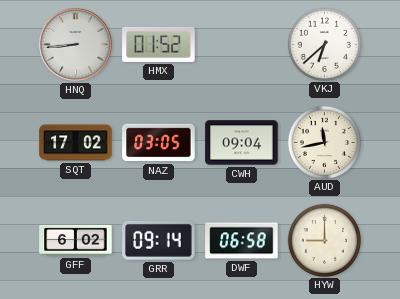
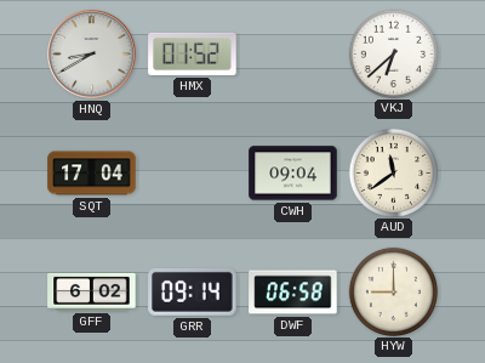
HNQ: 8:44 -> 8:40
SQT: 17:02 -> 17:04
NAZ: 03:05 -> none
AUD: 11:43 -> 11:39
